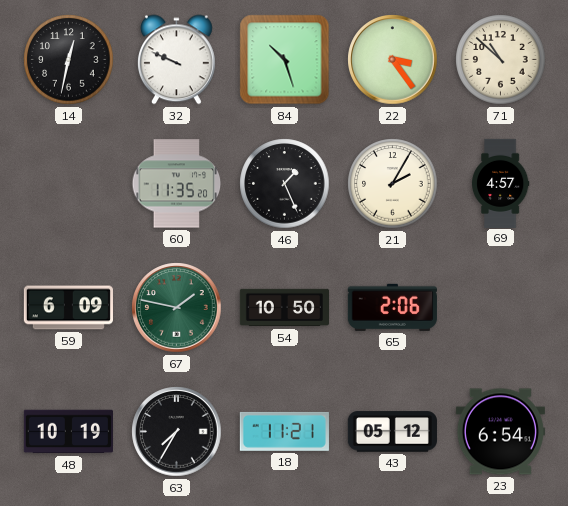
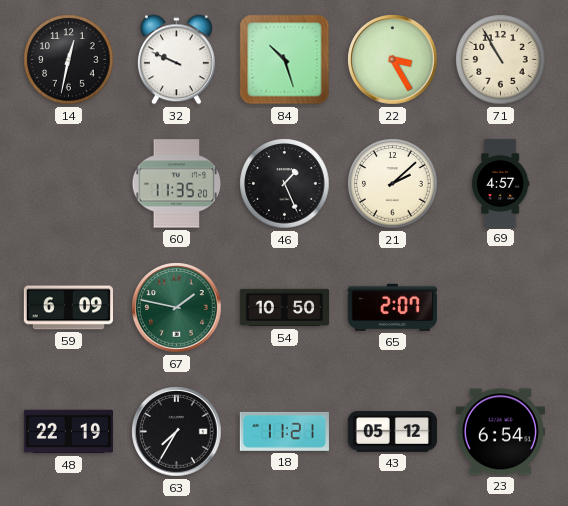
22: 3:24 -> 3:25
71: 10:52 -> 10:55
21: 2:05 -> 2:08
65: 2:06 -> 2:07
48: 10:19 -> 22:19
